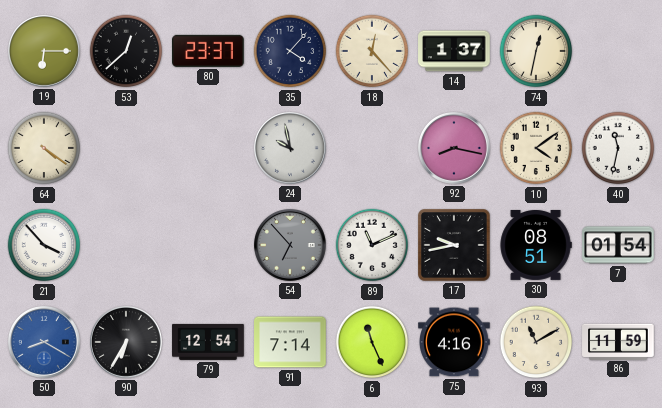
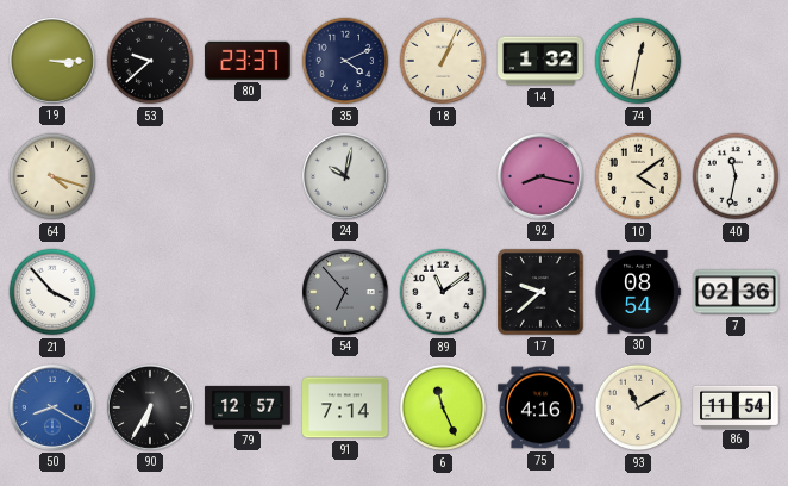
19: 6:15 -> 3:15
53: 12:38 -> 9:38
35: 4:07 -> 4:11
18: 12:23 -> 1:04
14: 1:37 -> 1:32
64: 4:21 -> 4:18
24: 9:58 -> 10:02
89: 11:11 -> 11:09
17: 9:43 -> 9:38
30: 08:51 -> 08:54
7: 01:54 -> 02:36
79: 12:54 -> 12:57
86: 11:59 -> 11:54
